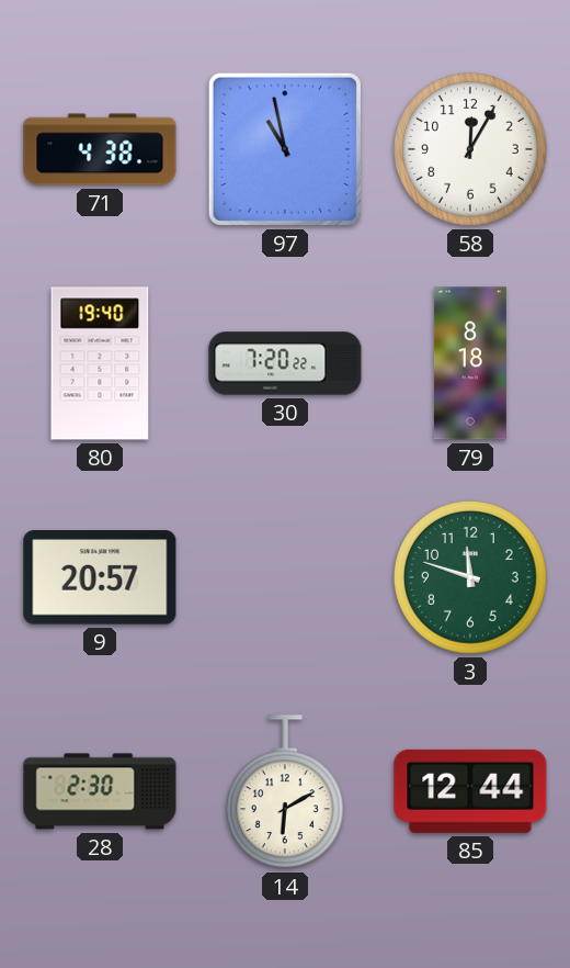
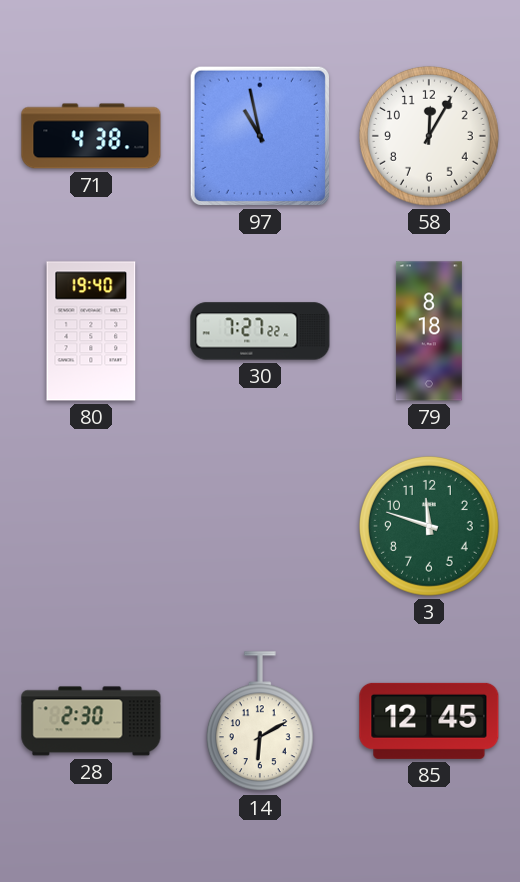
30: 7:20 -> 7:27
9: 20:57 -> none
85: 12:44 -> 12:45
